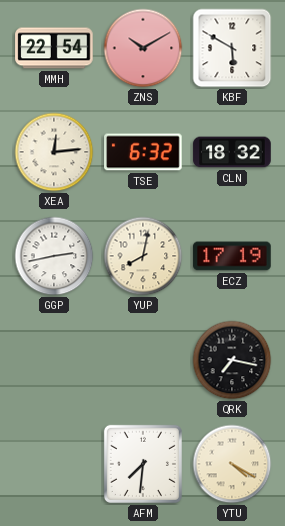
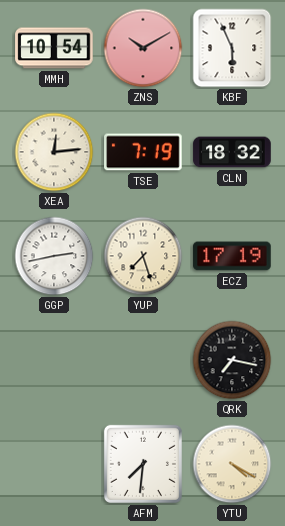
MMH: 22:54 -> 10:54
KBF: 5:50 -> 5:56
TSE: 6:32 -> 7:19
YUP: 8:02 -> 7:27
